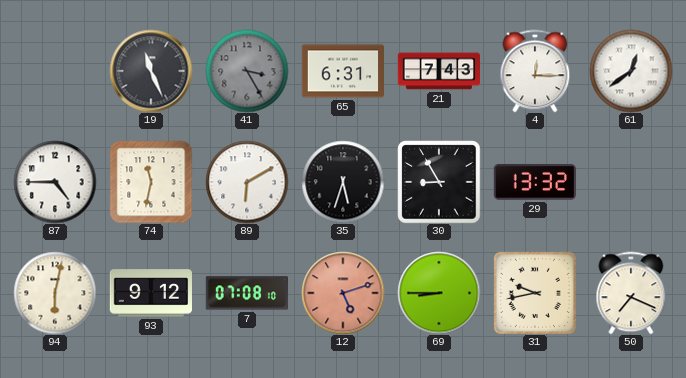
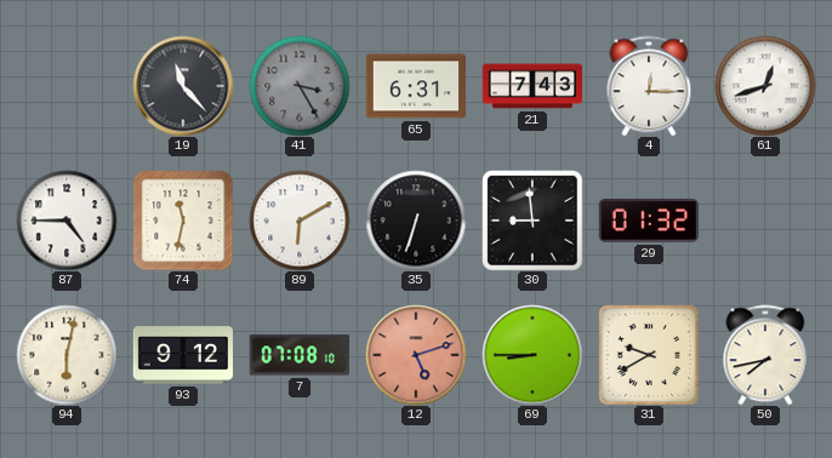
19: 11:26 -> 11:23
61: 12:39 -> 12:42
35: 5:33 -> 6:33
30: 8:55 -> 8:59
29: 13:32 -> 01:32
31: 9:43 -> 9:40
50: 7:19 -> 7:43
